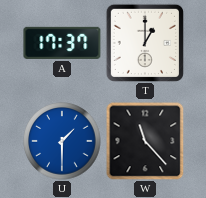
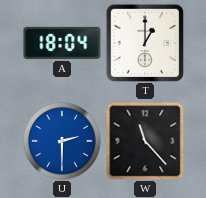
A: 17:37 -> 18:04
U: 1:30 -> 2:30
